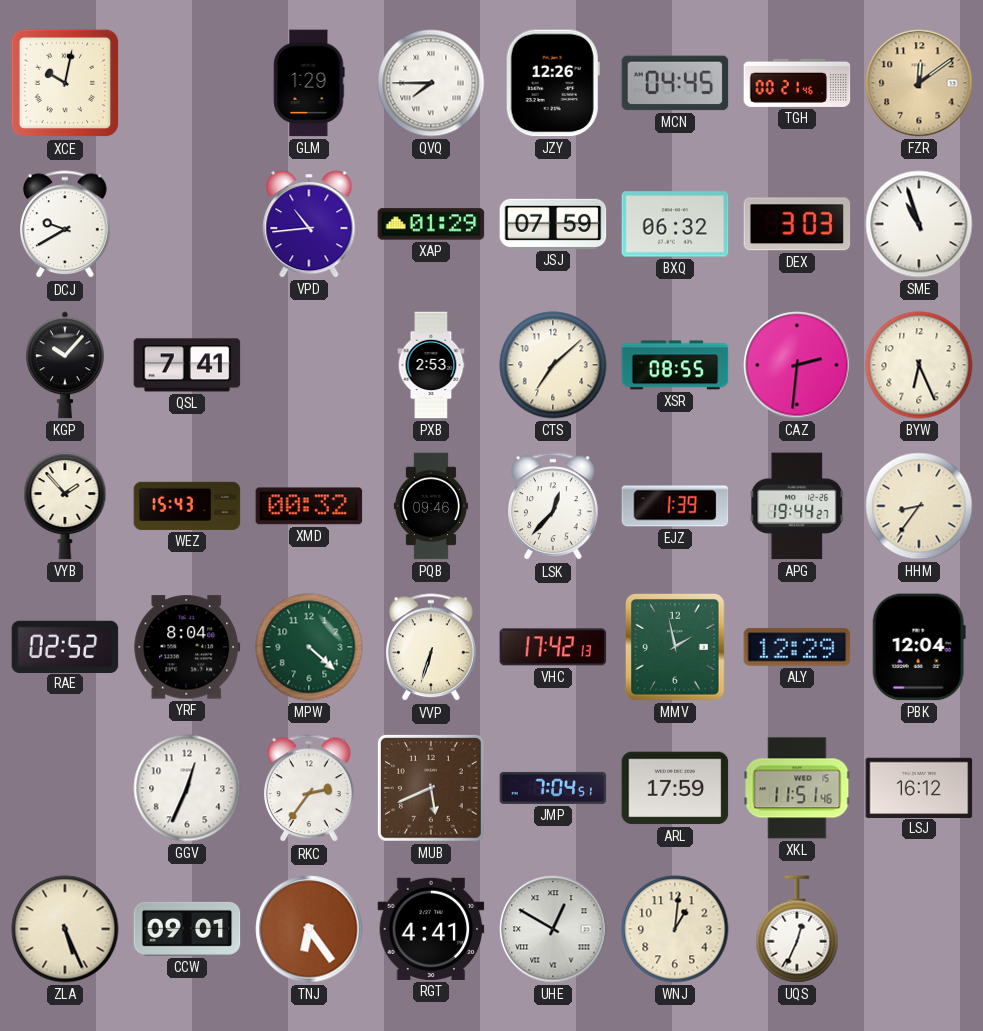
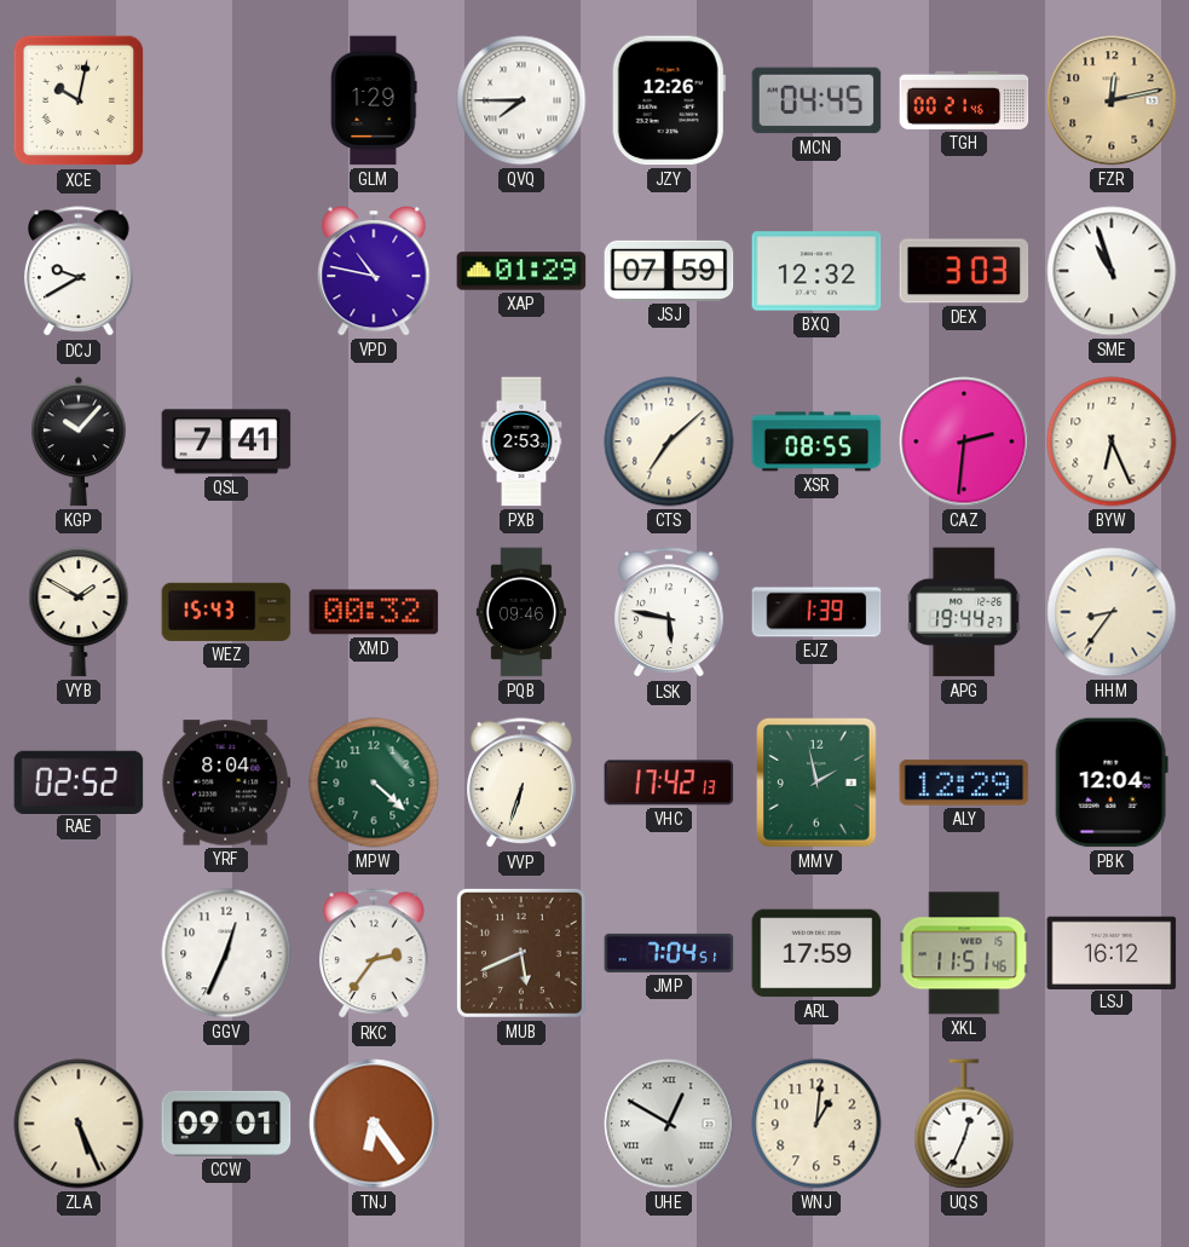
FZR: 12:09 -> 12:13
VPD: 10:44 -> 10:47
BXQ: 06:32 -> 12:32
VYB: 1:53 -> 1:50
LSK: 12:37 -> 5:47
RGT: 4:41 -> none
